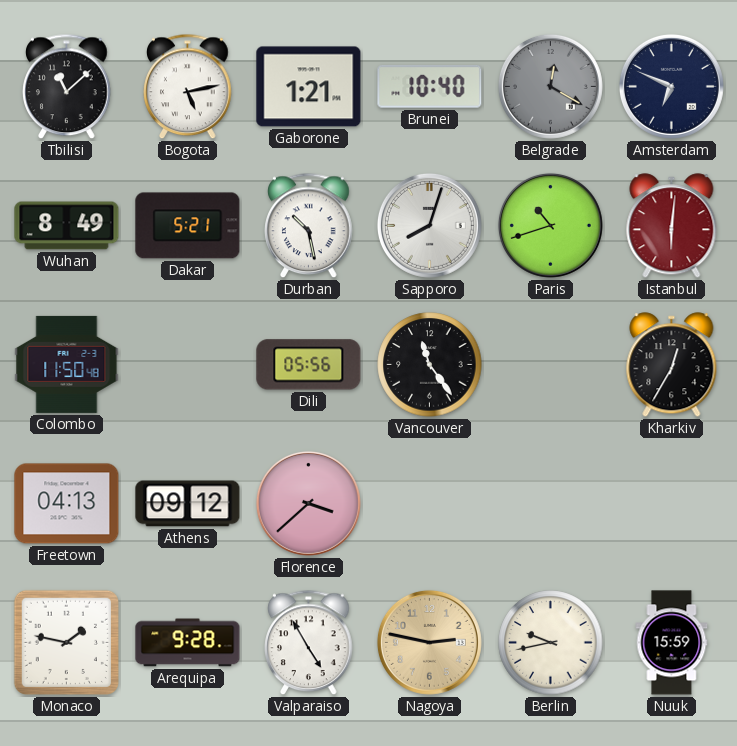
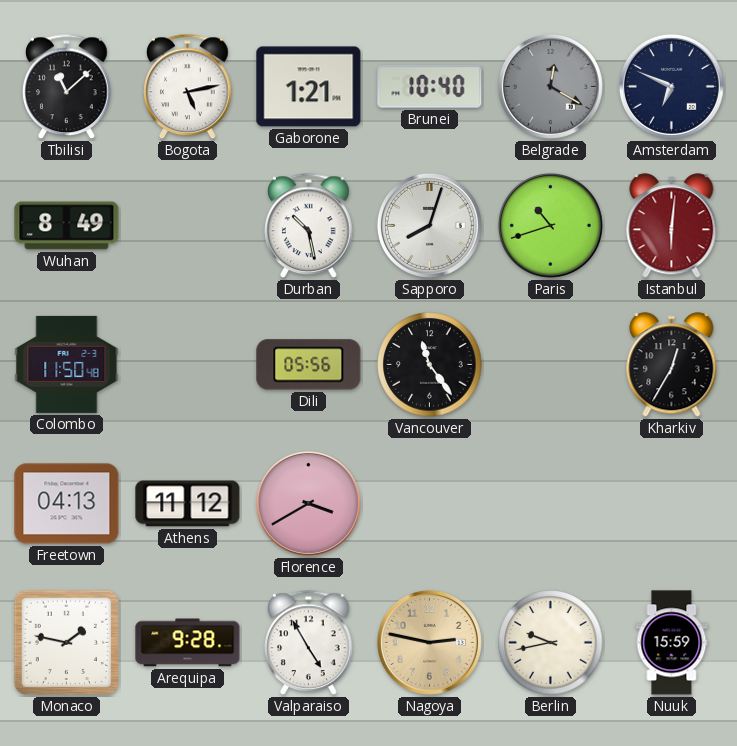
Dakar: 5:21 -> none
Athens: 09:12 -> 11:12
Florence: 3:38 -> 3:40
